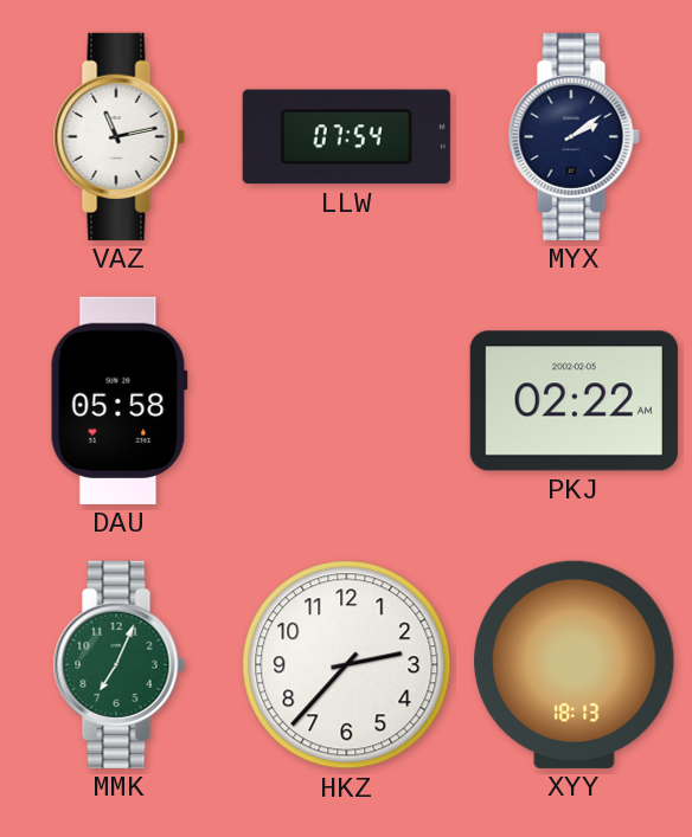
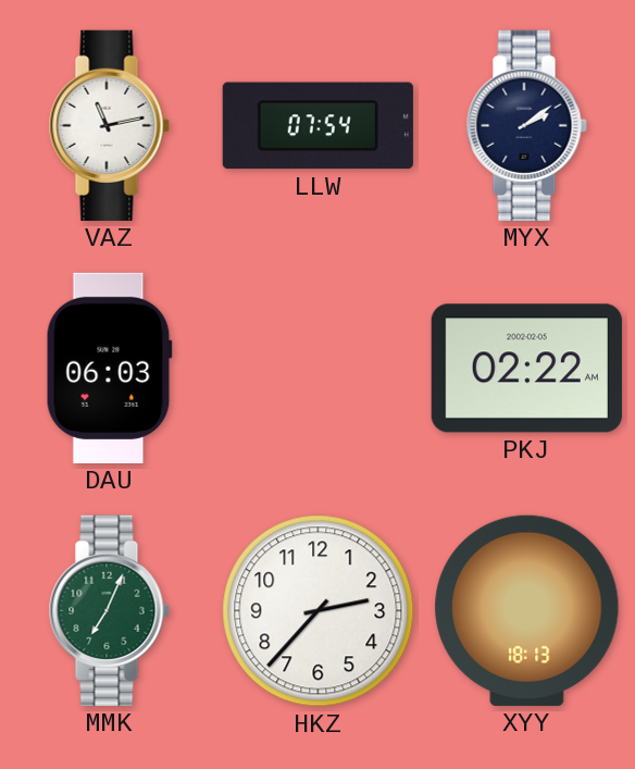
DAU: 05:58 -> 06:03
